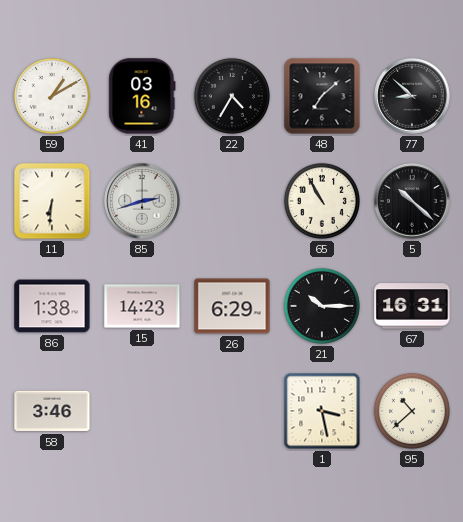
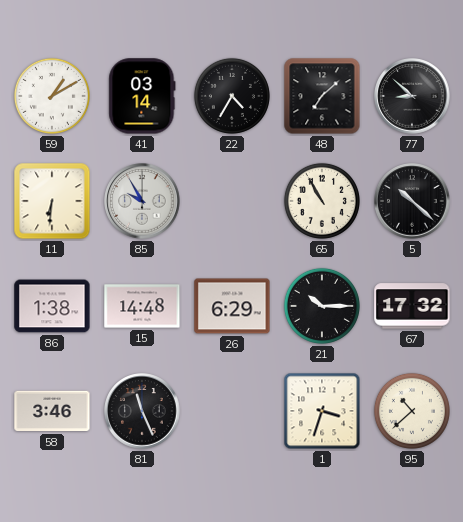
41: 03:16 -> 03:14
85: 2:42 -> 9:55
15: 14:23 -> 14:48
67: 16:31 -> 17:32
81: none -> 11:26
1: 3:28 -> 3:33
